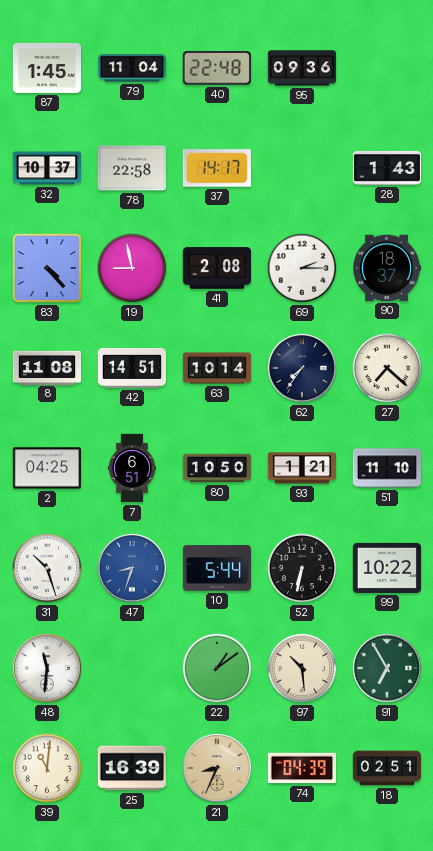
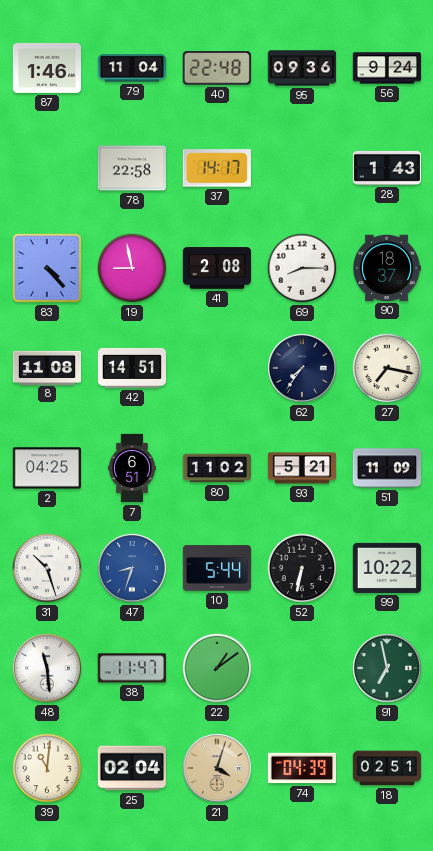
87: 1:45 -> 1:46
56: none -> 9:24
32: 10:37 -> none
69: 2:15 -> 8:15
63: 10:14 -> none
27: 7:22 -> 7:17
80: 10:50 -> 11:02
93: 1:21 -> 5:21
51: 11:10 -> 11:09
48: 11:31 -> 11:29
38: none -> 11:47
97: 10:29 -> none
91: 6:55 -> 6:58
25: 16:39 -> 02:04
21: 8:34 -> 4:03
